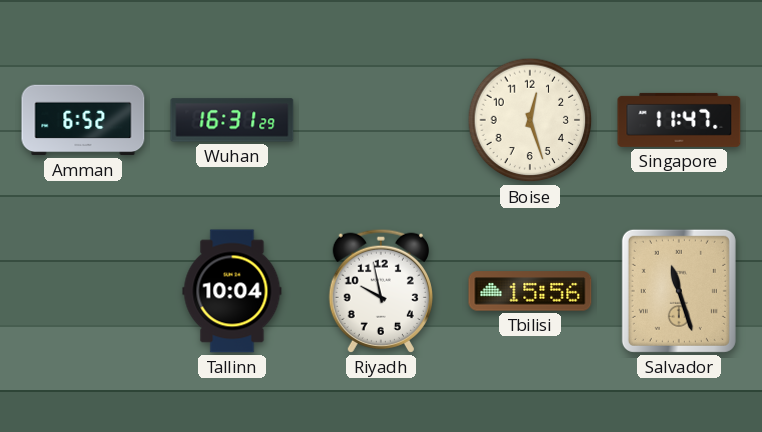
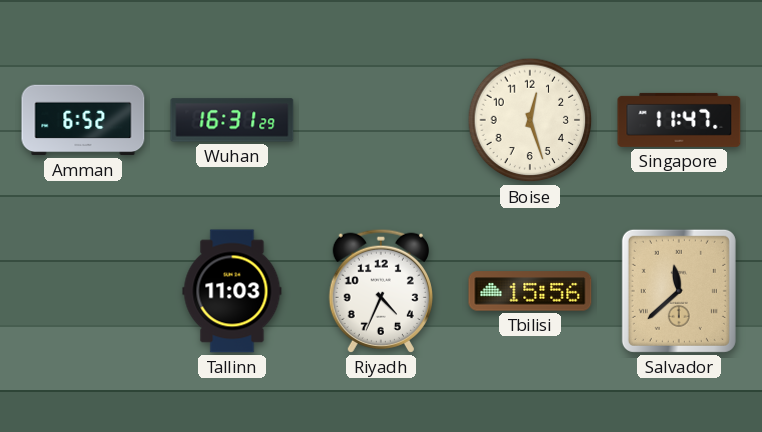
Tallinn: 10:04 -> 11:03
Riyadh: 9:58 -> 4:34
Salvador: 11:27 -> 11:38
